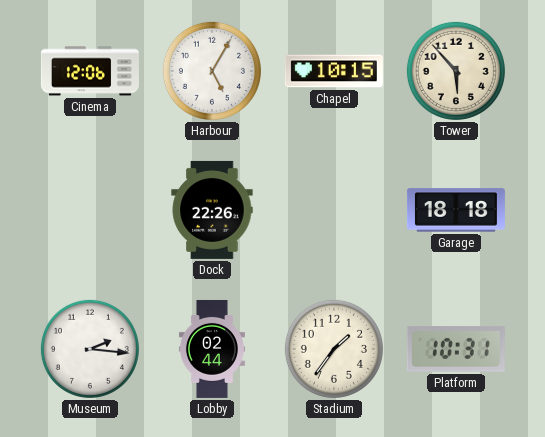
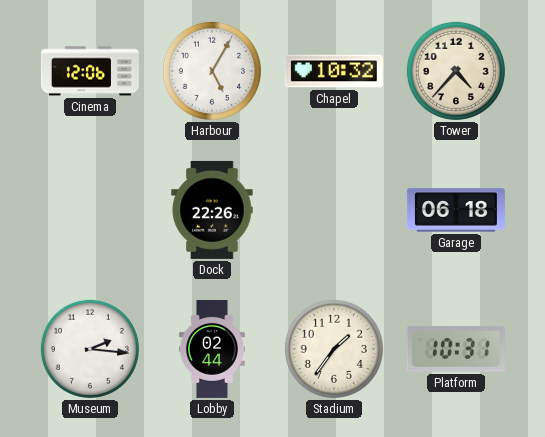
Chapel: 10:15 -> 10:32
Tower: 5:53 -> 4:37
Garage: 18:18 -> 06:18
